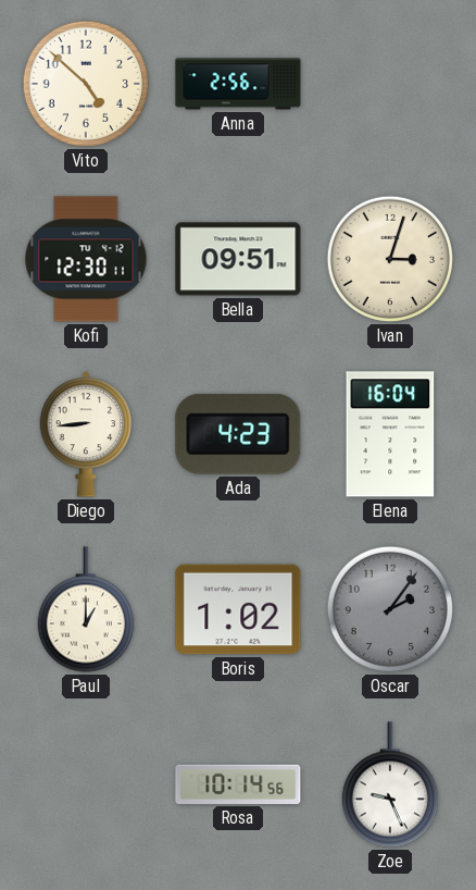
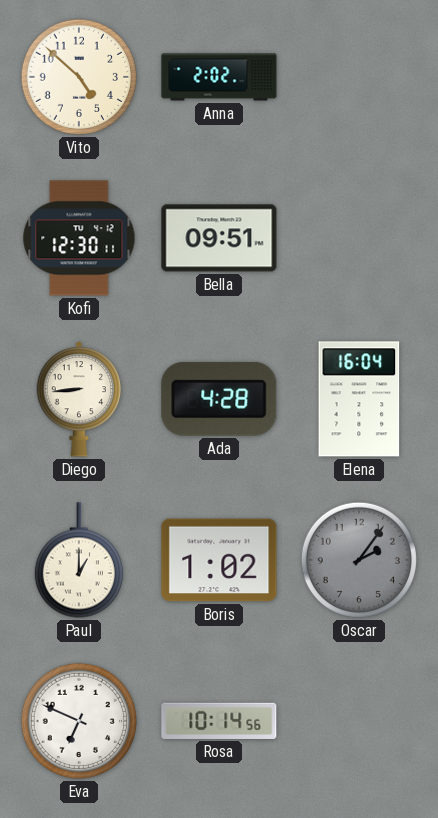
Anna: 2:56 -> 2:02
Ivan: 3:03 -> none
Ada: 4:23 -> 4:28
Eva: none -> 6:49
Zoe: 9:26 -> none
